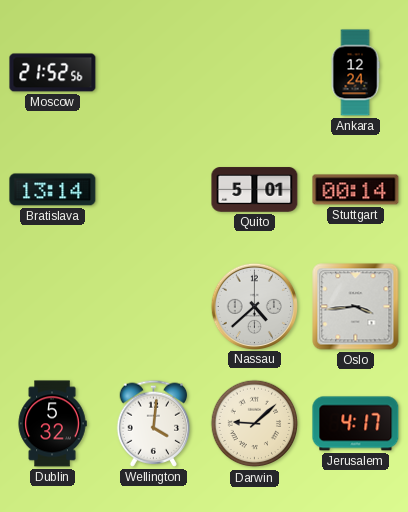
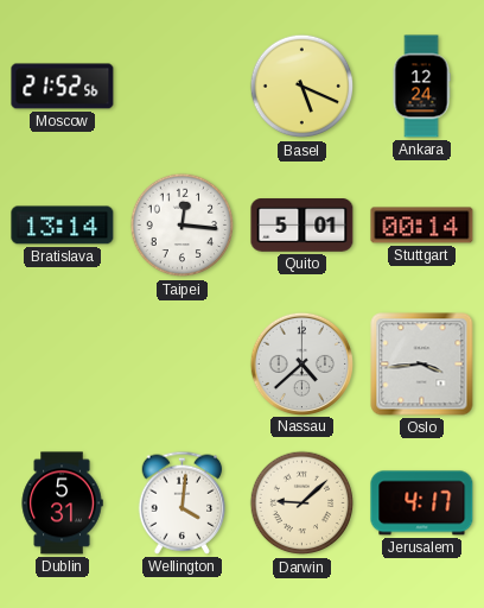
Basel: none -> 5:19
Taipei: none -> 12:16
Dublin: 5:32 -> 5:31
